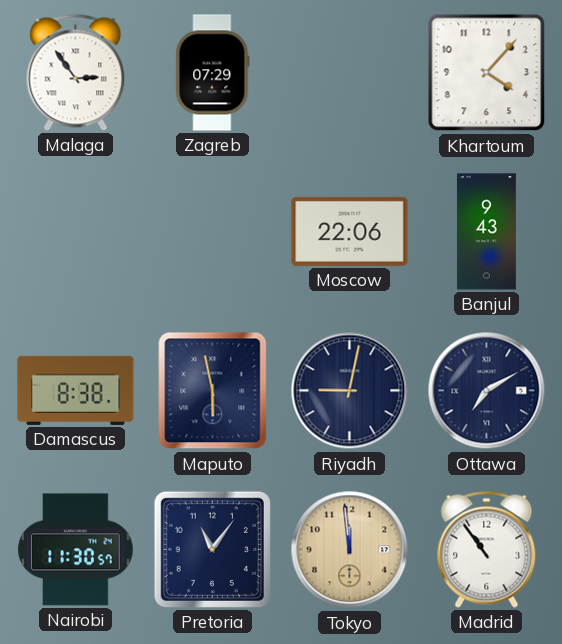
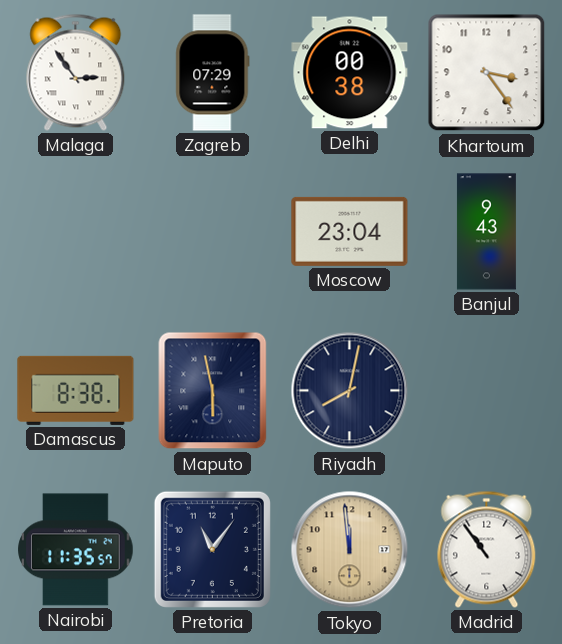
Delhi: none -> 00:38
Khartoum: 4:07 -> 3:24
Moscow: 22:06 -> 23:04
Riyadh: 9:02 -> 8:02
Ottawa: 7:10 -> none
Nairobi: 11:30 -> 11:35
